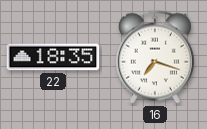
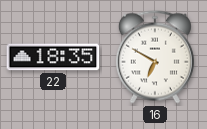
16: 7:18 -> 6:50
